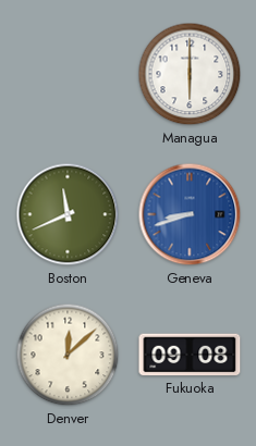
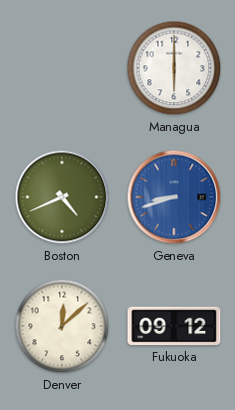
Boston: 11:41 -> 4:41
Fukuoka: 09:08 -> 09:12
